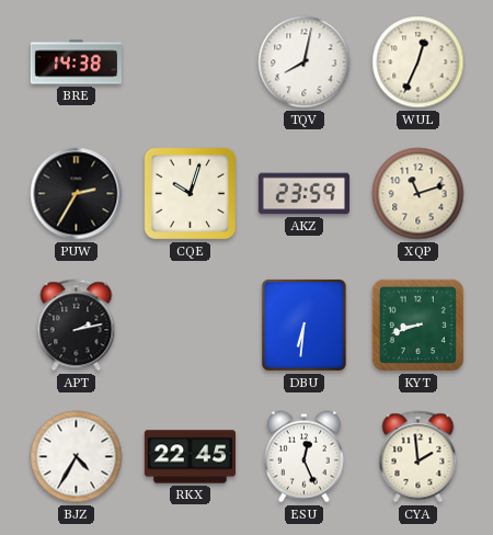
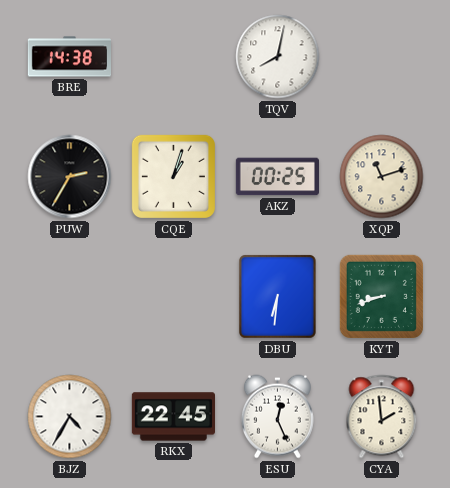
WUL: 12:34 -> none
CQE: 10:03 -> 1:03
AKZ: 23:59 -> 00:25
APT: 2:13 -> none
